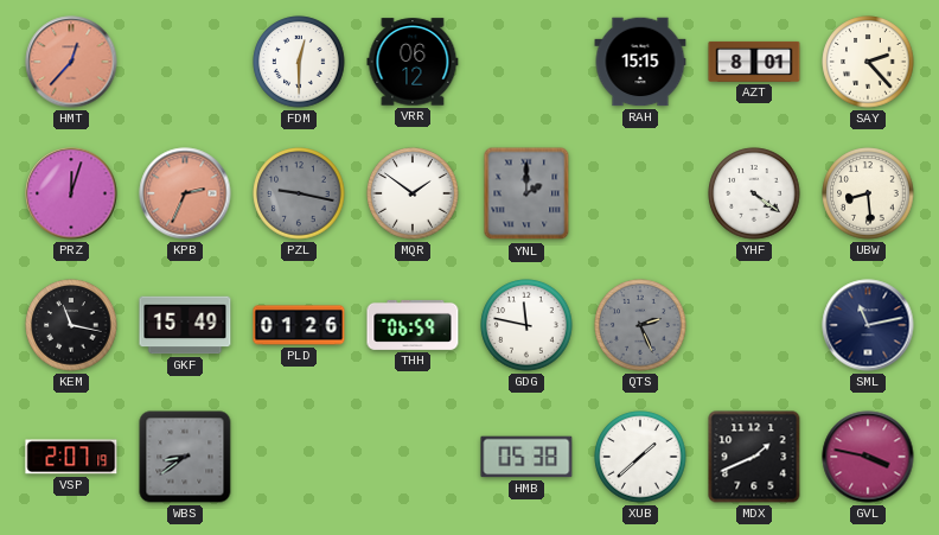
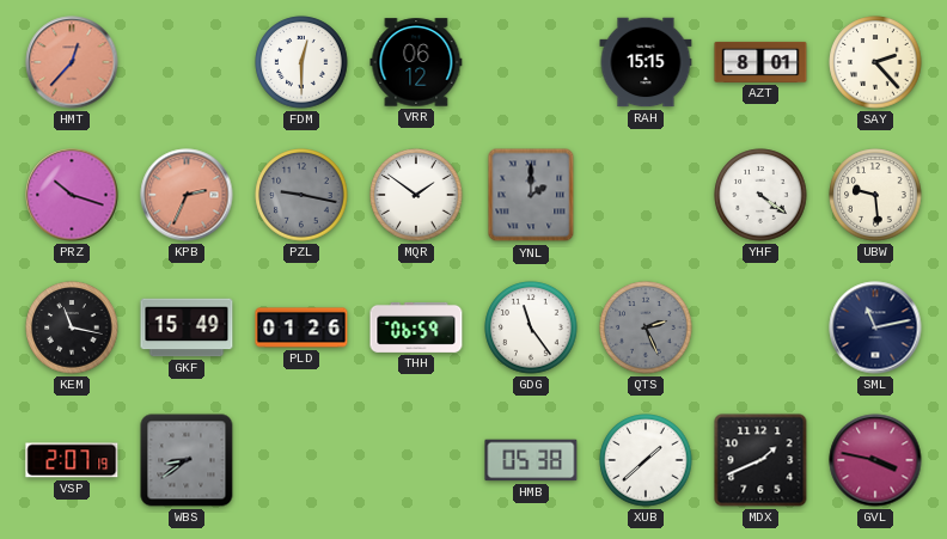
PRZ: 12:03 -> 10:18
UBW: 8:29 -> 9:29
GDG: 11:47 -> 11:24
